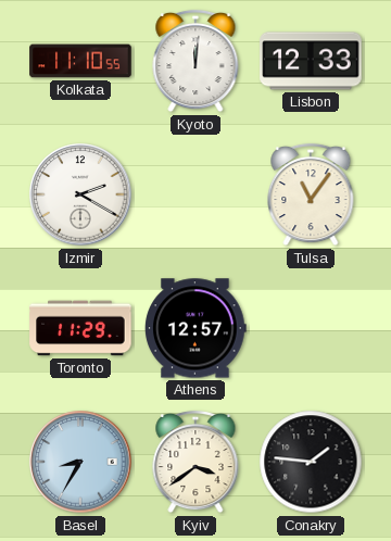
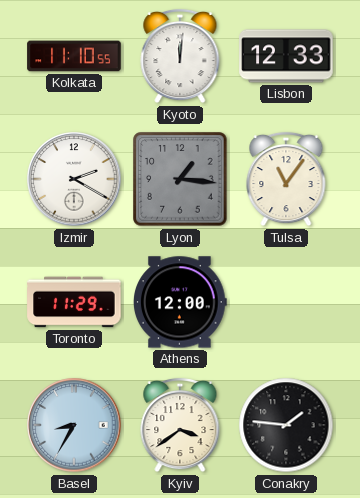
Lyon: none -> 1:16
Athens: 12:57 -> 12:00
